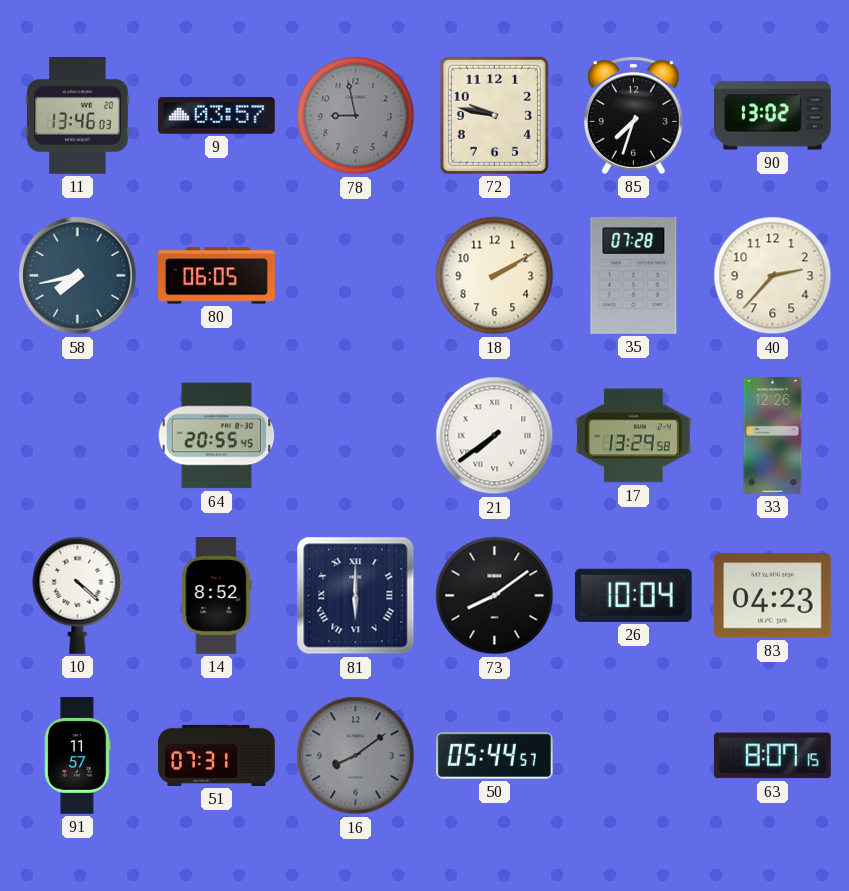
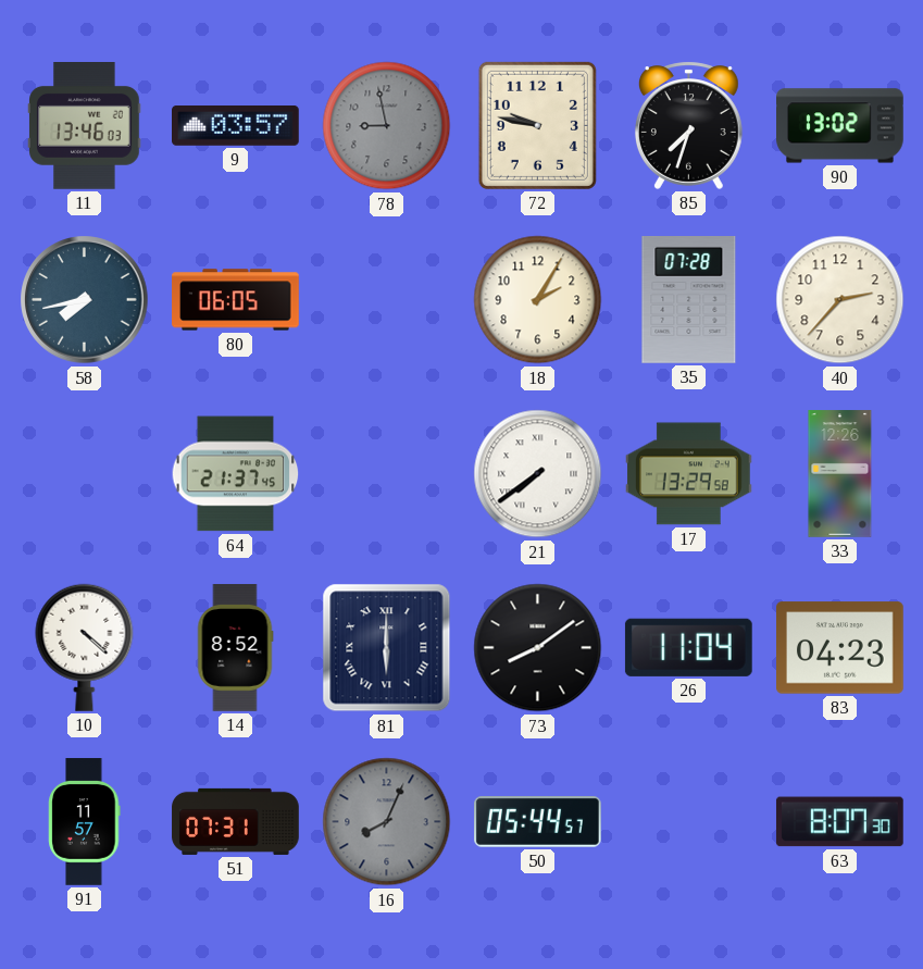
18: 2:10 -> 2:05
64: 20:55 -> 21:37
26: 10:04 -> 11:04
16: 8:09 -> 8:04
63: 8:07:15 -> 8:07:30
